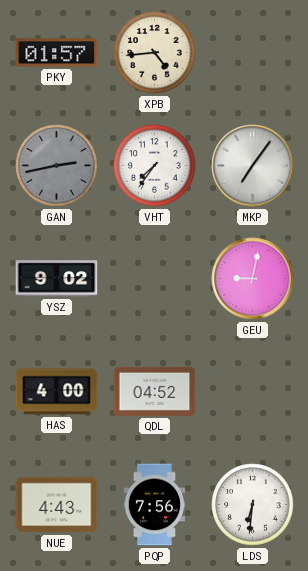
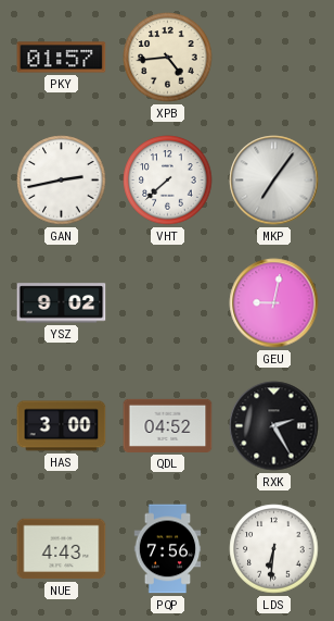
GAN dial: grey -> white
VHT: 7:36 -> 7:38
HAS: 4:00 -> 3:00
RXK: none -> 2:25
